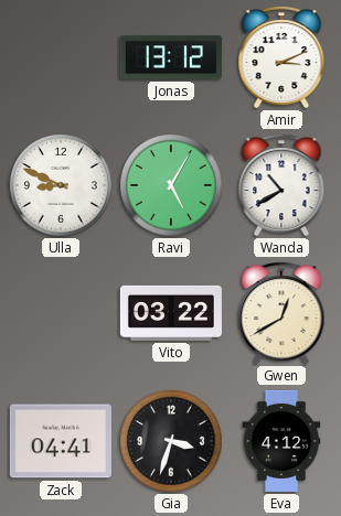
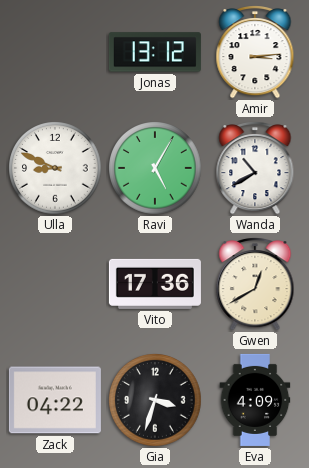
Amir: 3:11 -> 3:14
Vito: 03:22 -> 17:36
Zack: 04:41 -> 04:22
Eva: 4:12 -> 4:09
